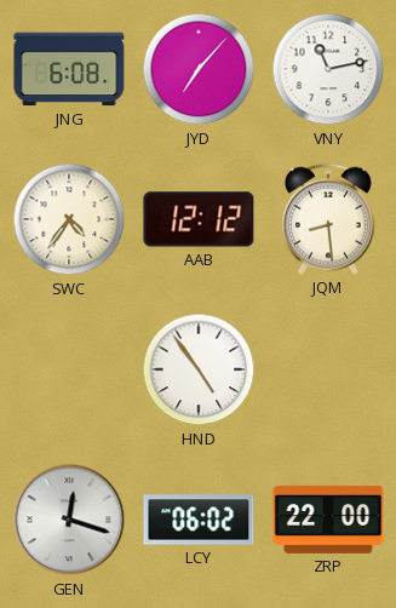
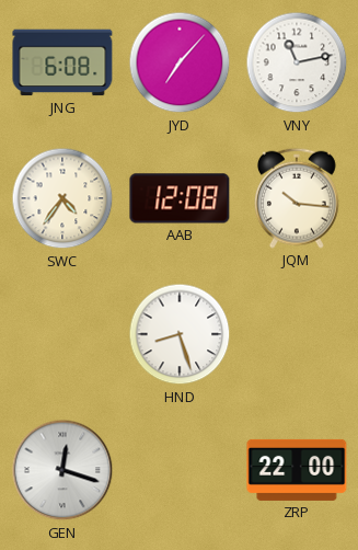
AAB: 12:12 -> 12:08
JQM: 8:29 -> 10:16
HND: 4:54 -> 8:27
LCY: 06:02 -> none
